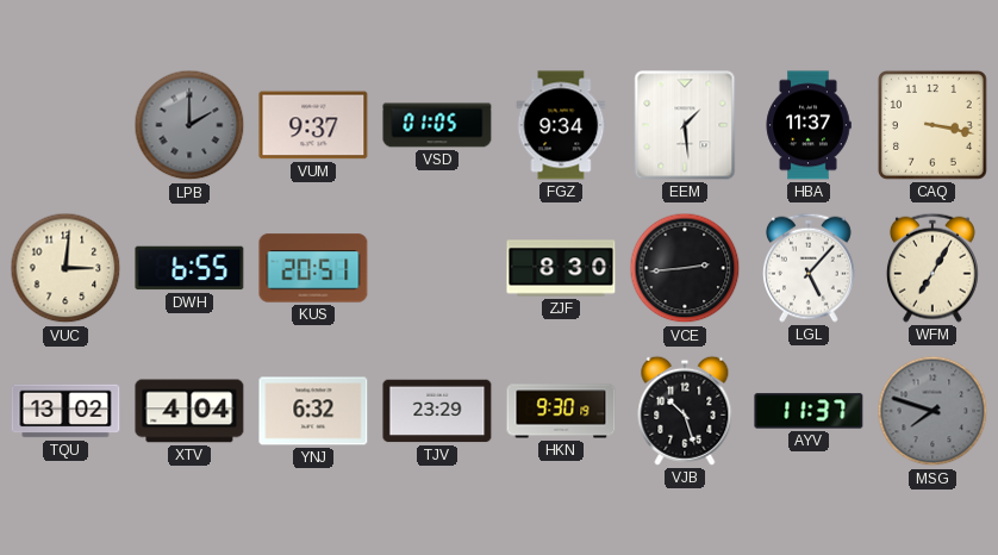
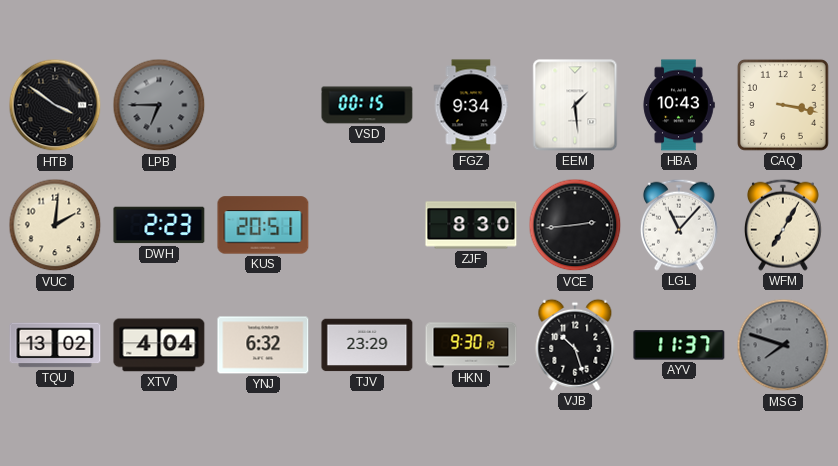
HTB: none -> 3:51
LPB: 2:00 -> 6:45
VUM: 9:37 -> none
VSD: 01:05 -> 00:15
HBA: 11:37 -> 10:43
VUC: 3:01 -> 2:01
DWH: 6:55 -> 2:23
LGL: 5:07 -> 11:07
